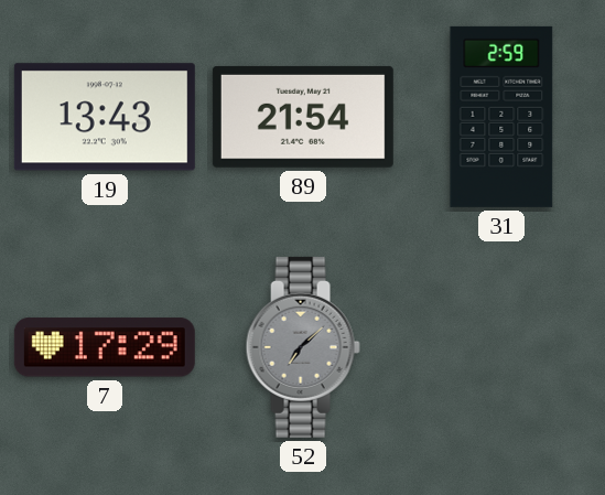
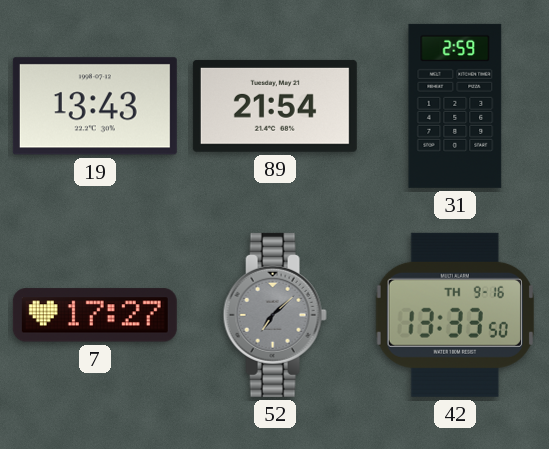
7: 17:29 -> 17:27
42: none -> 13:33
